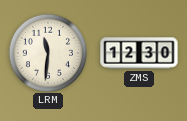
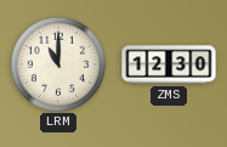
LRM: 11:31 -> 11:00
